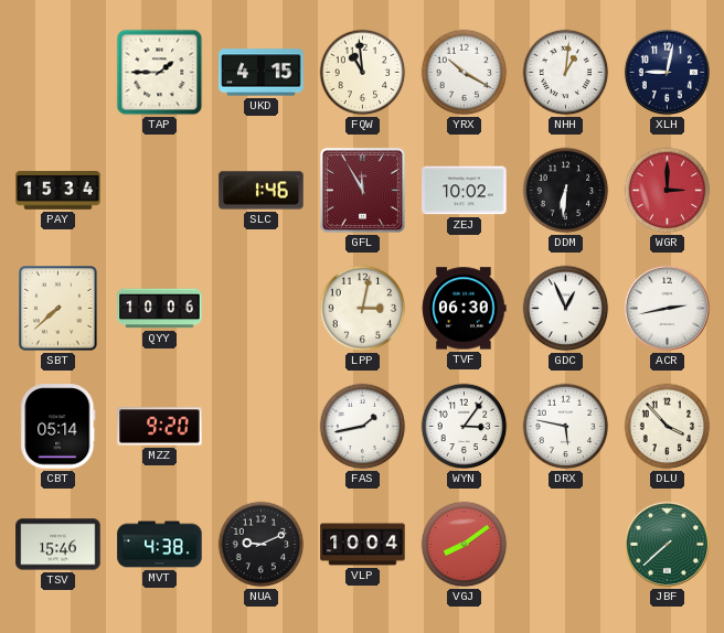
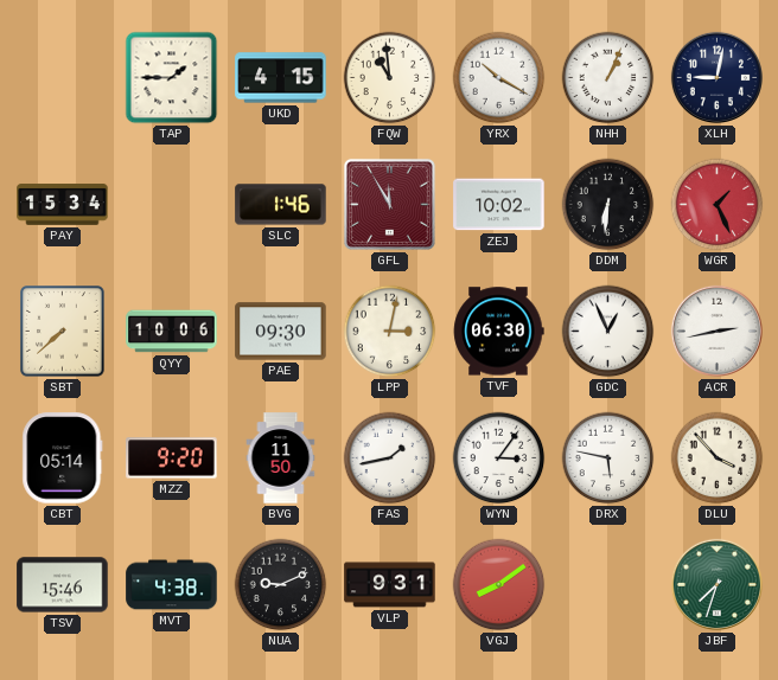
NHH: 1:01 -> 1:04
WGR: 3:00 -> 1:26
PAE: none -> 09:30
BVG: none -> 11:50
VLP: 10:04 -> 9:31
JBF: 7:38 -> 7:33
